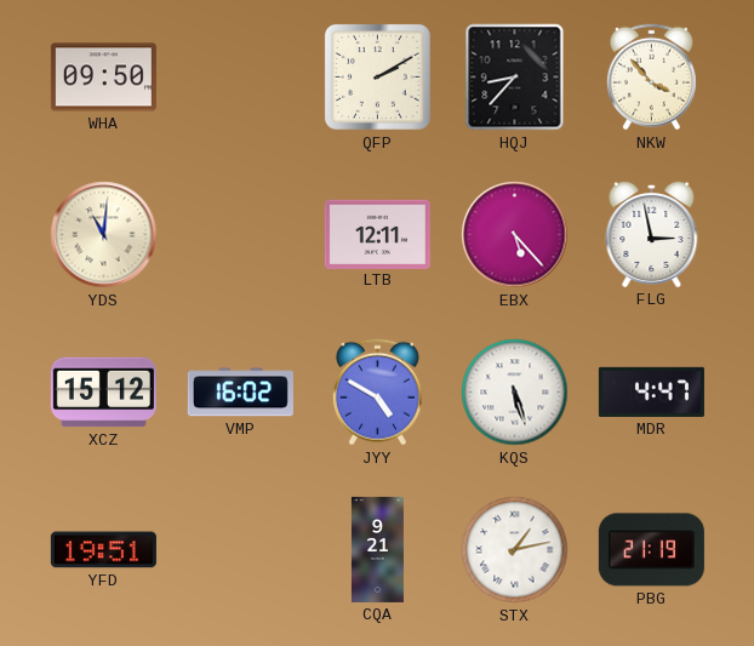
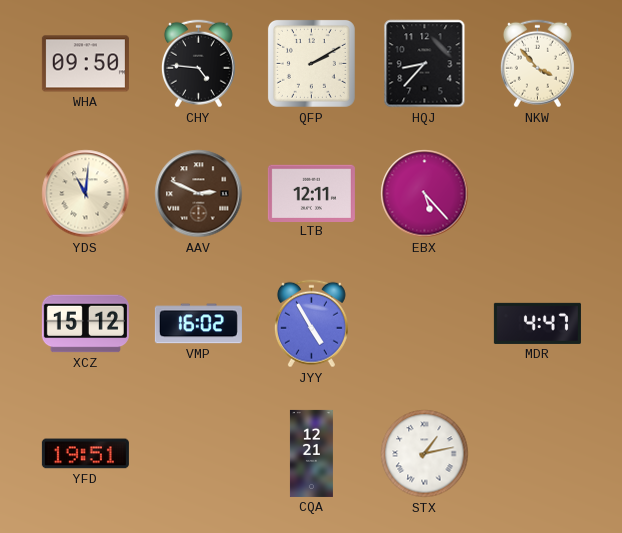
CHY: none -> 4:46
AAV: none -> 2:49
FLG: 2:58 -> none
JYY: 4:50 -> 4:55
KQS: 5:27 -> none
CQA: 9:21 -> 12:21
PBG: 21:19 -> none
